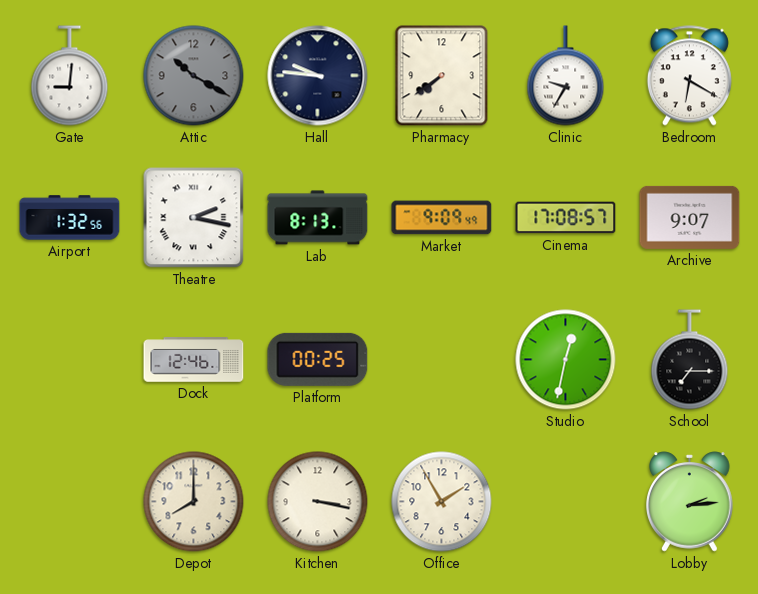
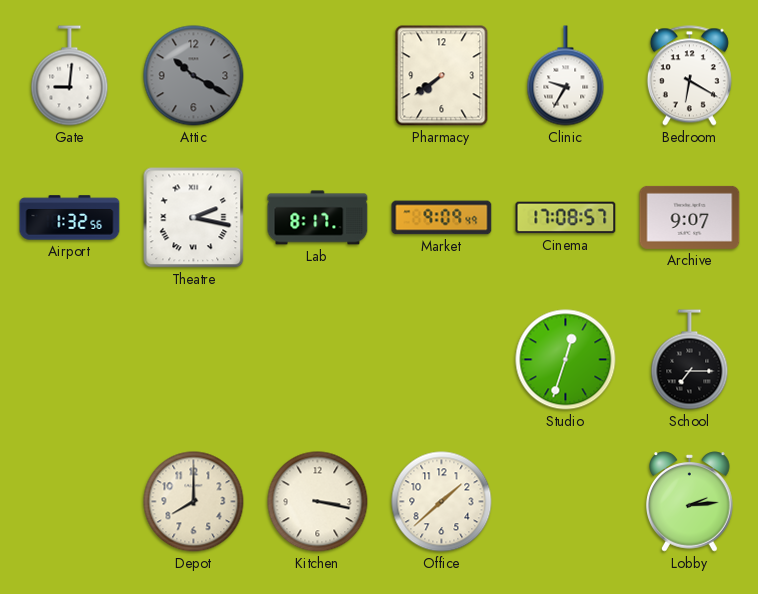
Hall: 9:46 -> none
Lab: 8:13 -> 8:17
Dock: 12:46 -> none
Platform: 00:25 -> none
Studio: 12:32 -> 12:33
Office: 1:55 -> 1:38
